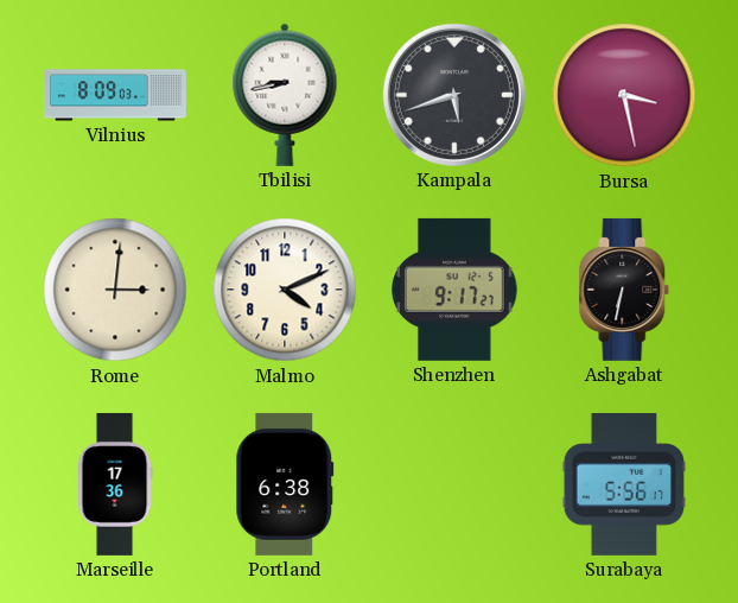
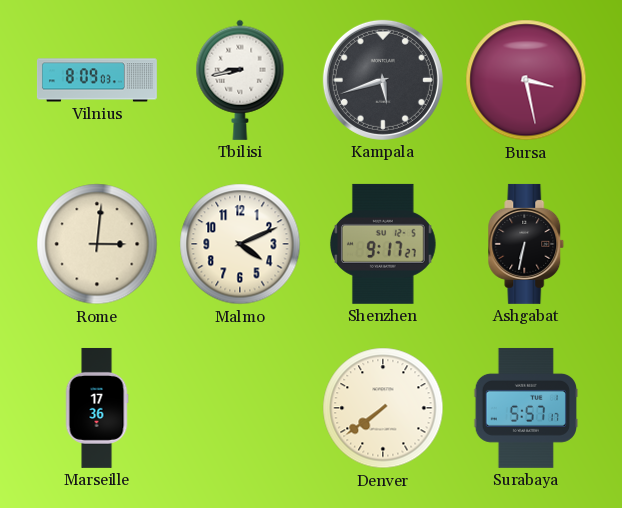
Portland: 6:38 -> none
Denver: none -> 7:39
Surabaya: 5:56 -> 5:57
